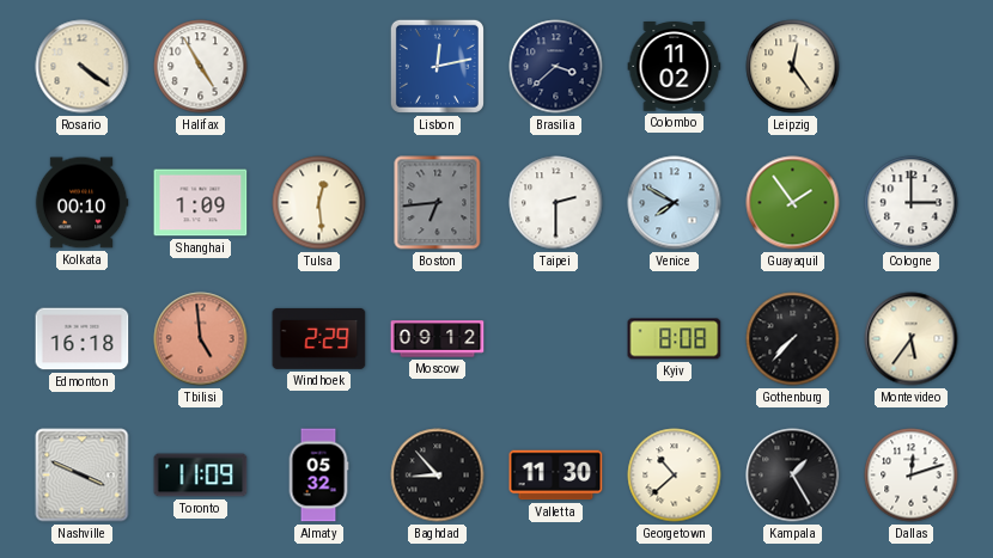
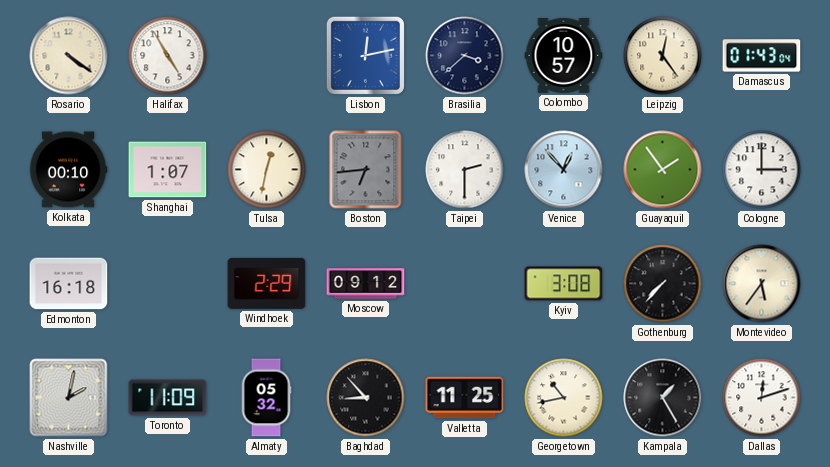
Colombo: 11:02 -> 10:57
Damascus: none -> 01:43
Shanghai: 1:09 -> 1:07
Tulsa: 12:29 -> 12:32
Venice: 7:50 -> 12:53
Tbilisi: 4:59 -> none
Kyiv: 8:08 -> 3:08
Nashville: 3:49 -> 2:02
Valletta: 11:30 -> 11:25
Georgetown: 10:38 -> 10:43
